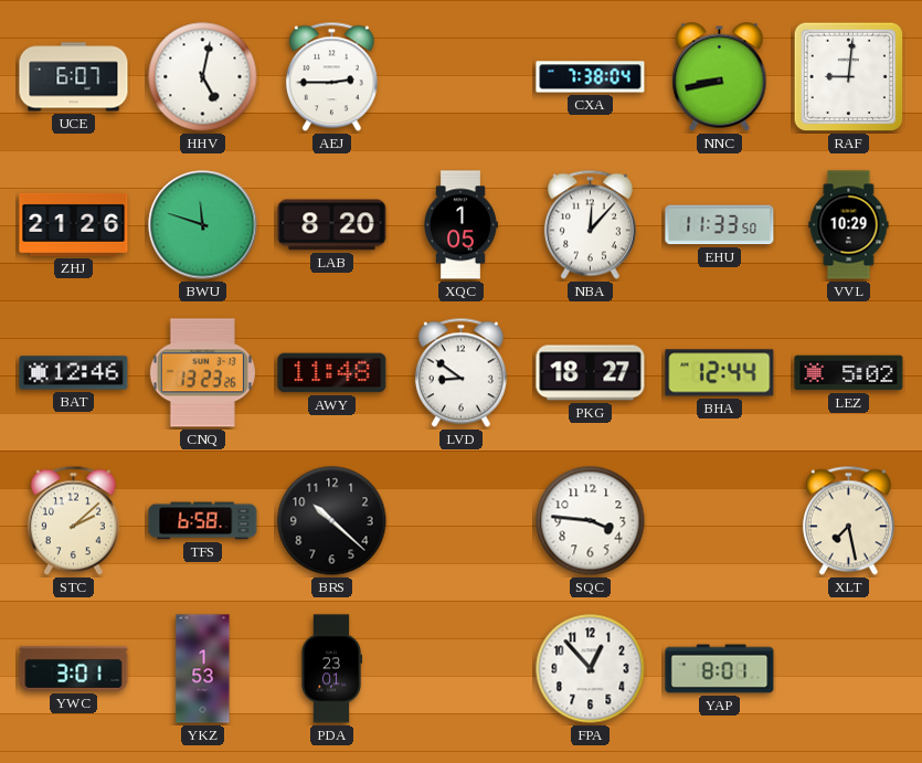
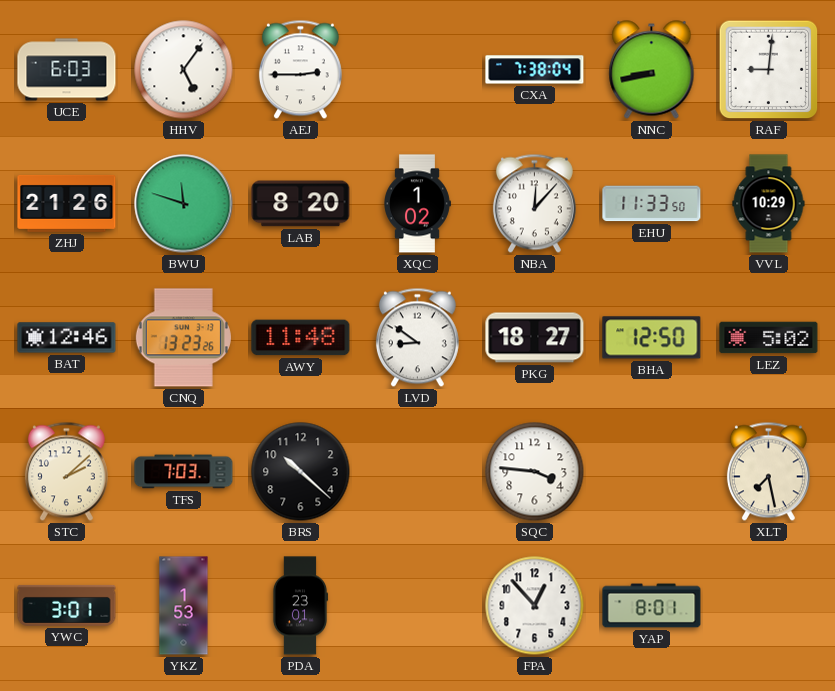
UCE: 6:07 -> 6:03
HHV: 5:02 -> 5:06
XQC: 1:05 -> 1:02
BHA: 12:44 -> 12:50
TFS: 6:58 -> 7:03
